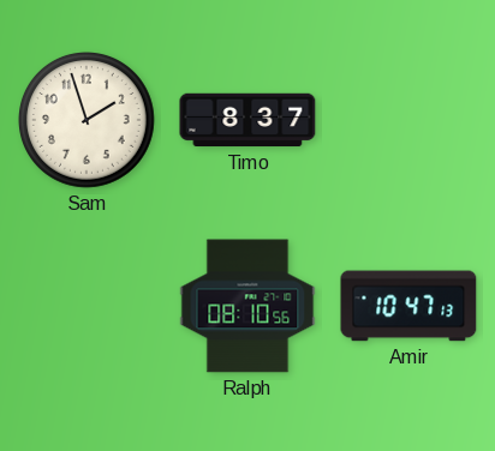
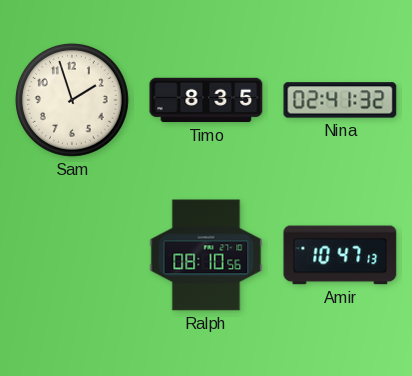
Timo: 8:37 -> 8:35
Nina: none -> 02:41
